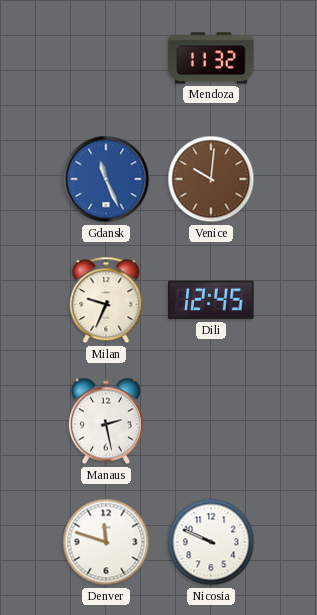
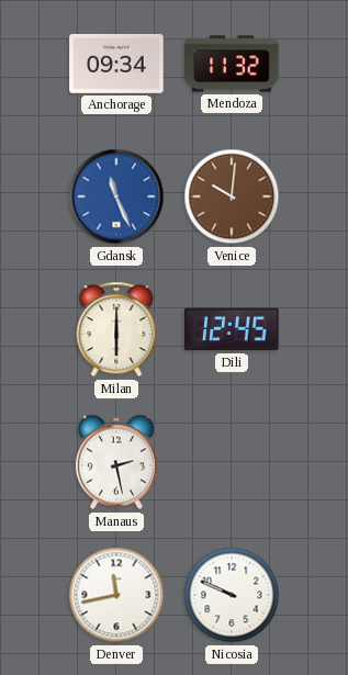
Anchorage: none -> 09:34
Milan: 9:34 -> 6:00
Denver: 11:48 -> 11:43
